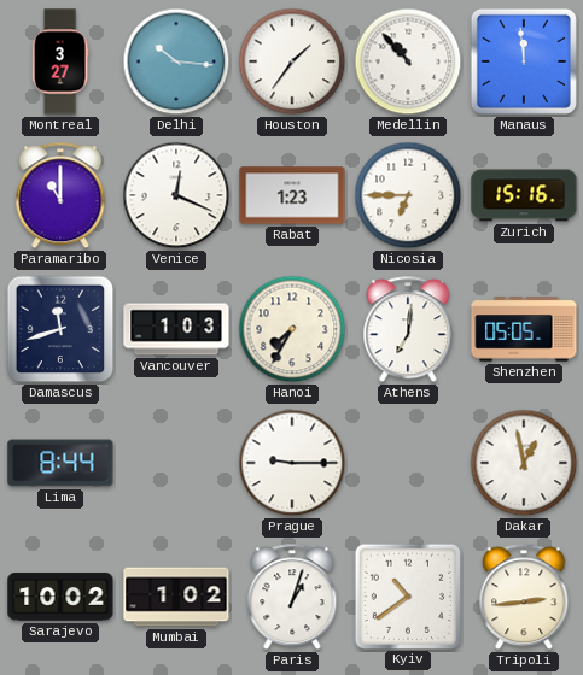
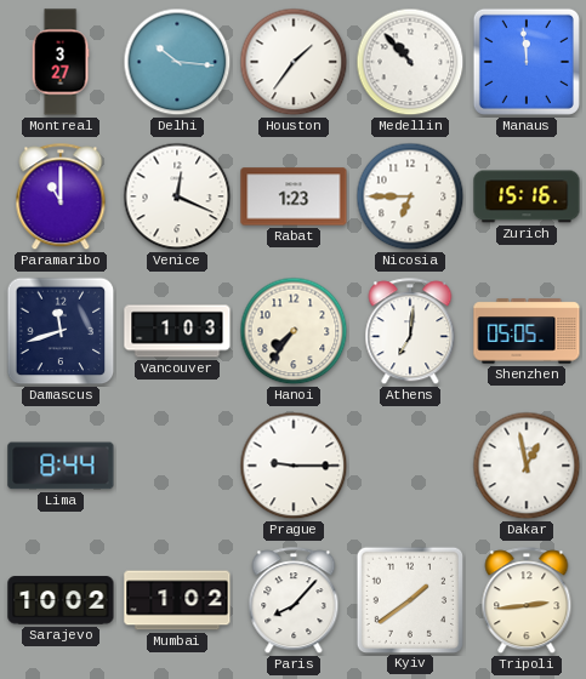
Hanoi: 7:35 -> 7:36
Paris: 1:03 -> 8:07
Kyiv: 10:39 -> 1:39
